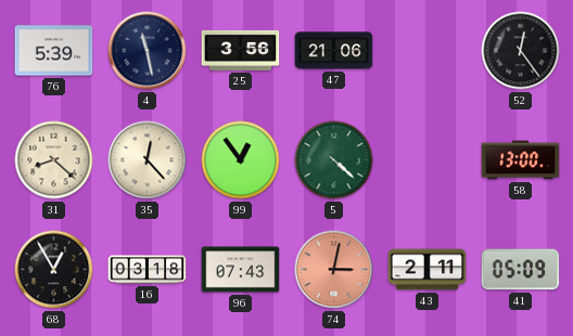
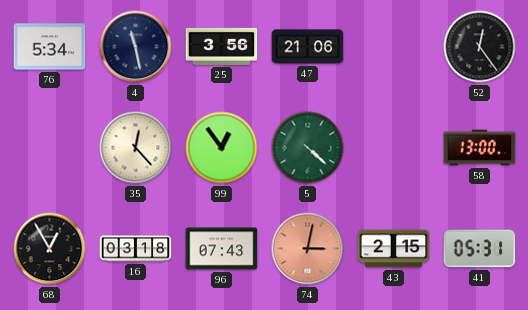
76: 5:39 -> 5:34
31: 8:22 -> none
43: 2:11 -> 2:15
41: 05:09 -> 05:31
